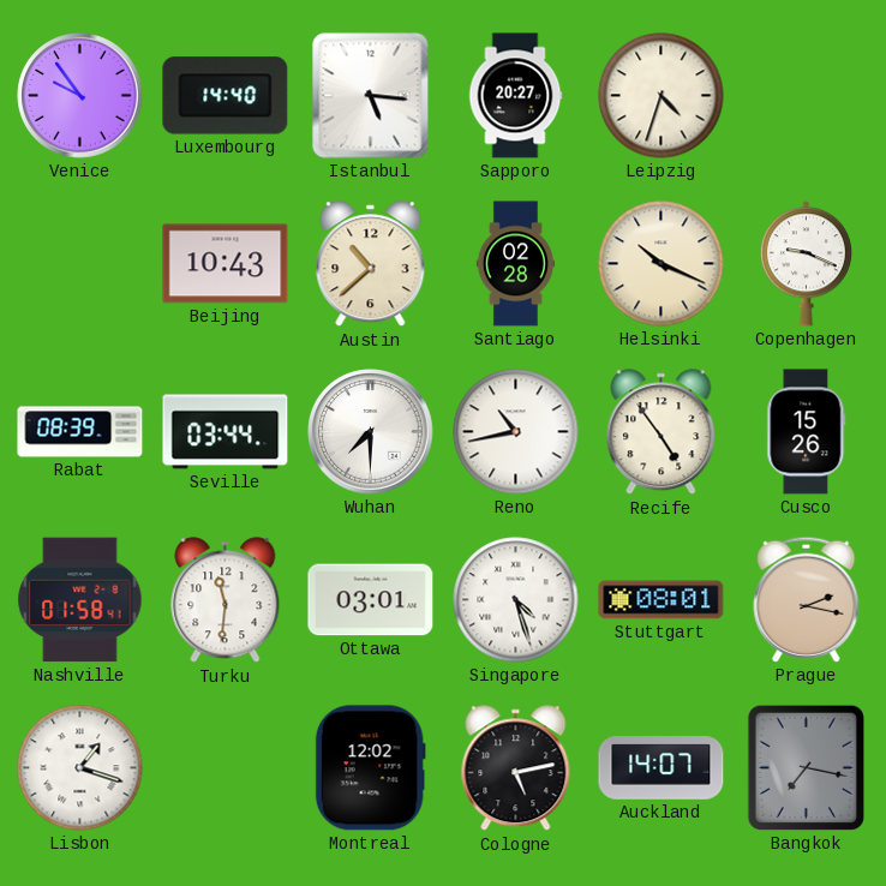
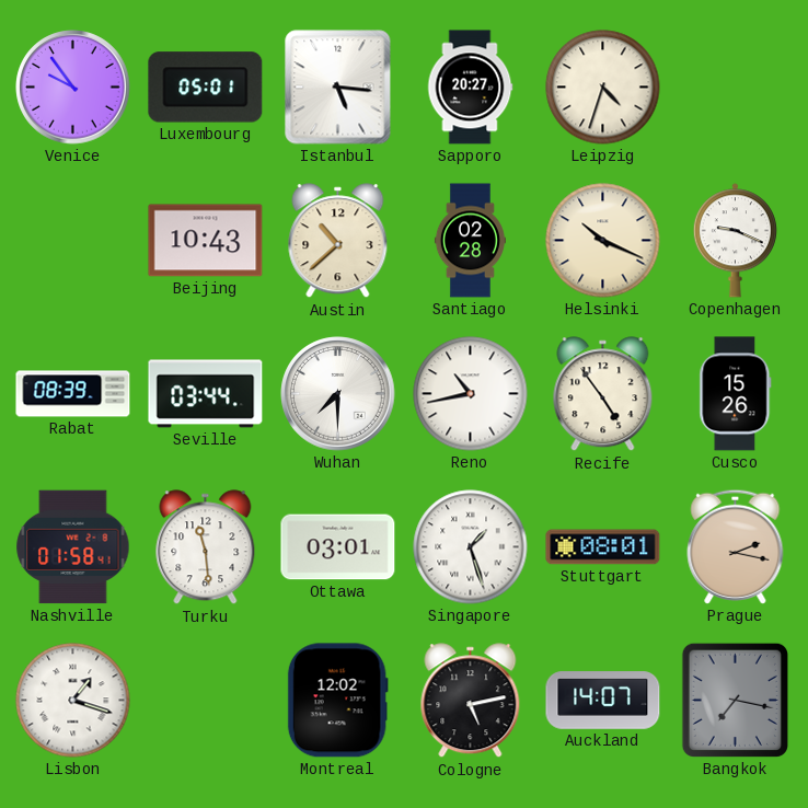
Luxembourg: 14:40 -> 05:01
Turku: 11:31 -> 11:29
Singapore: 4:27 -> 1:27
